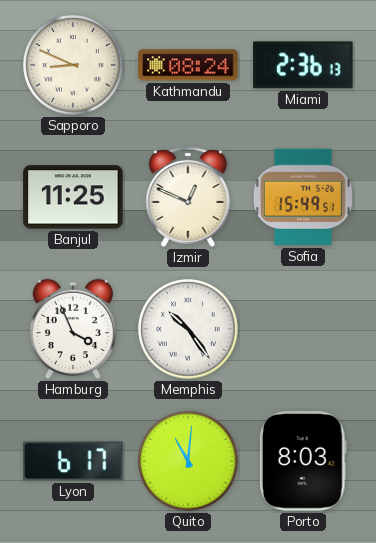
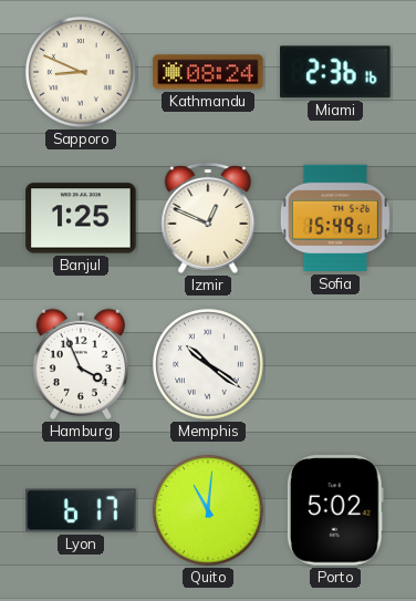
Miami: 2:36:13 -> 2:36:16
Banjul: 11:25 -> 1:25
Memphis: 10:24 -> 10:21
Porto: 8:03 -> 5:02
